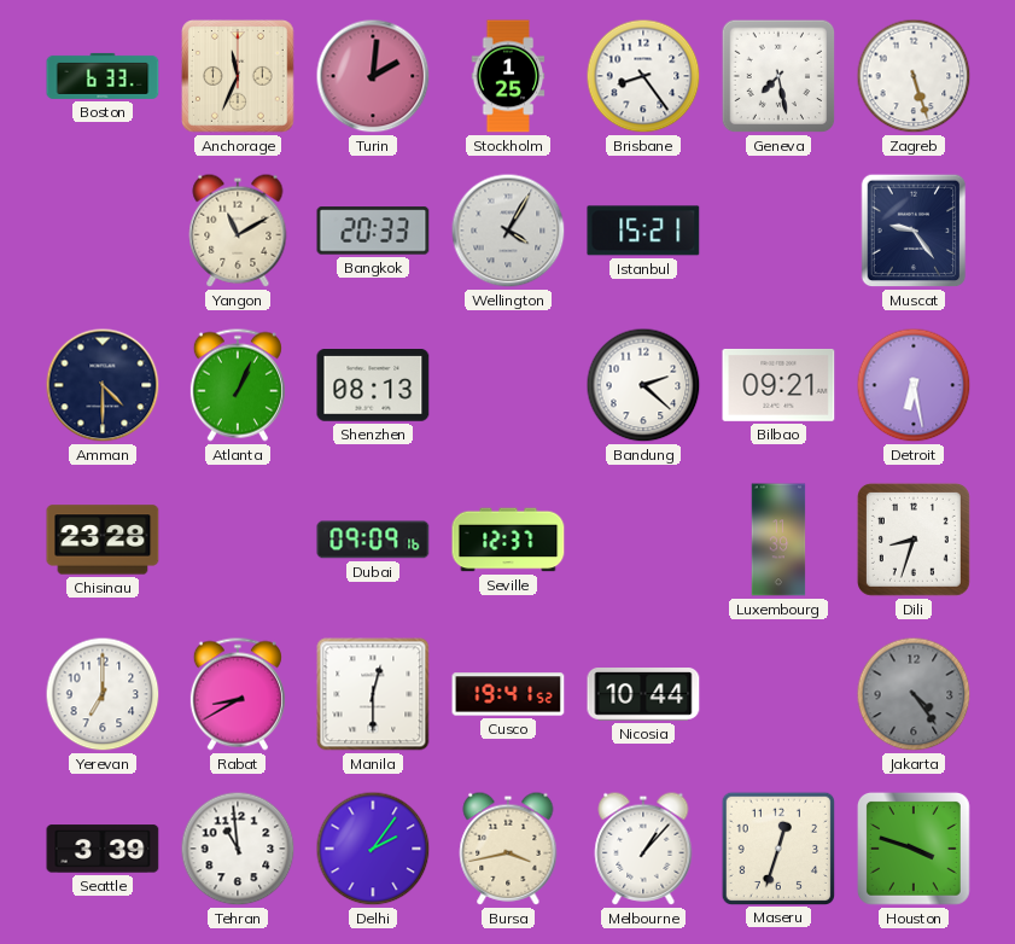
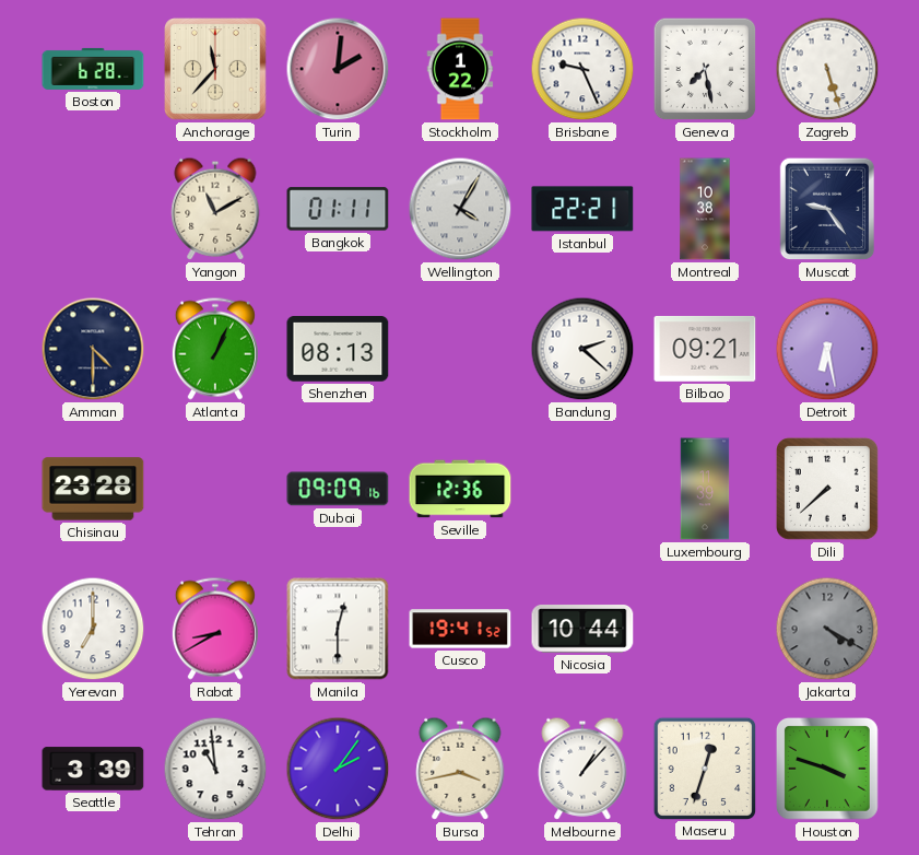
Boston: 6:33 -> 6:28
Anchorage: 11:34 -> 11:37
Stockholm: 1:25 -> 1:22
Brisbane: 8:24 -> 9:26
Bangkok: 20:33 -> 01:11
Istanbul: 15:21 -> 22:21
Montreal: none -> 10:38
Seville: 12:37 -> 12:36
Dili: 8:33 -> 7:38
Jakarta: 4:24 -> 4:20
